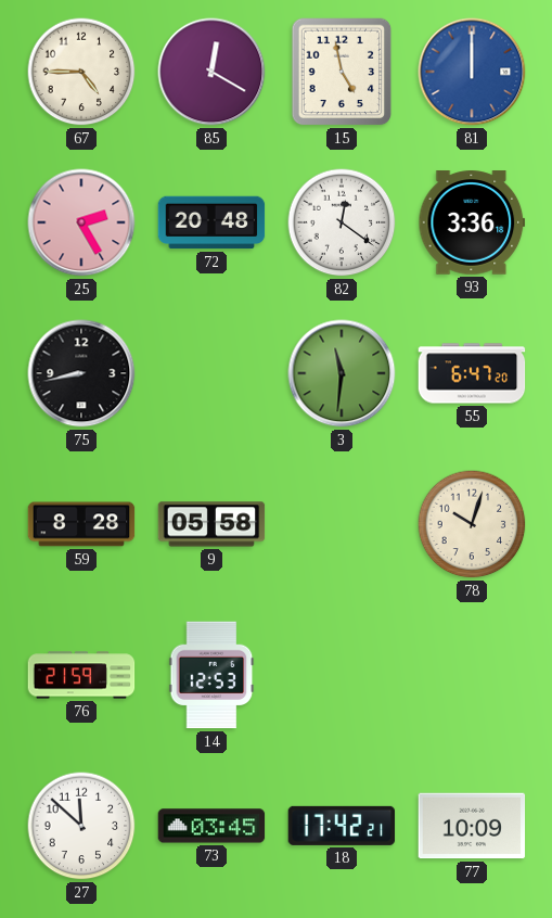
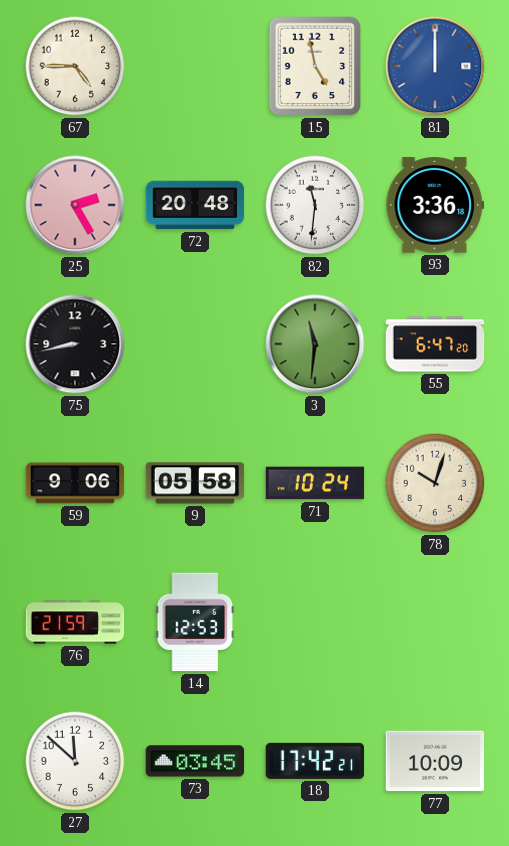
85: 12:20 -> none
82: 12:21 -> 11:31
59: 8:28 -> 9:06
71: none -> 10:24
